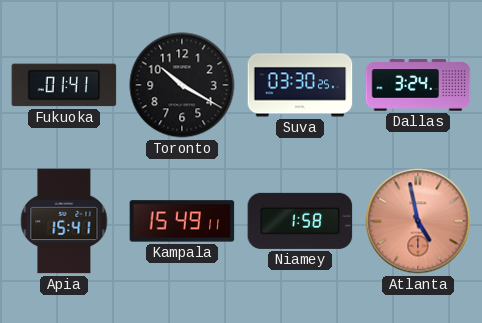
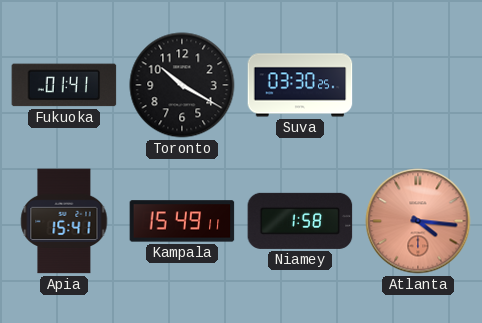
Dallas: 3:24 -> none
Atlanta: 4:58 -> 4:16
